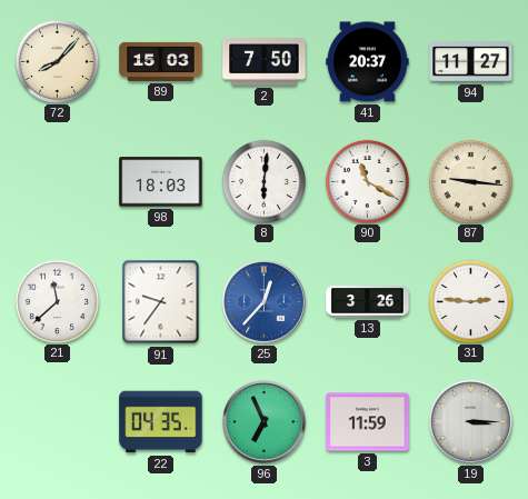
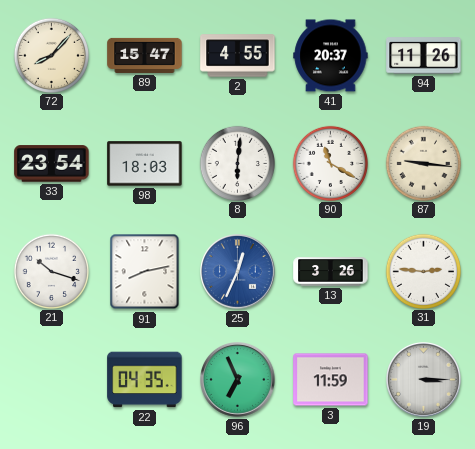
89: 15:03 -> 15:47
2: 7:50 -> 4:55
94: 11:27 -> 11:26
33: none -> 23:54
21: 11:38 -> 10:18
91: 9:36 -> 8:13
25: 12:37 -> 12:34
